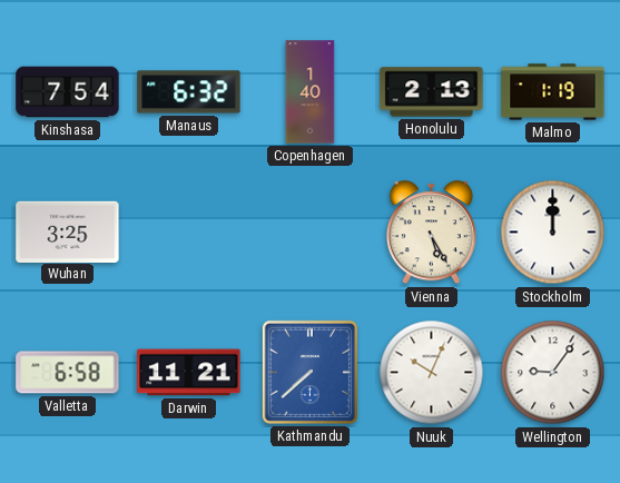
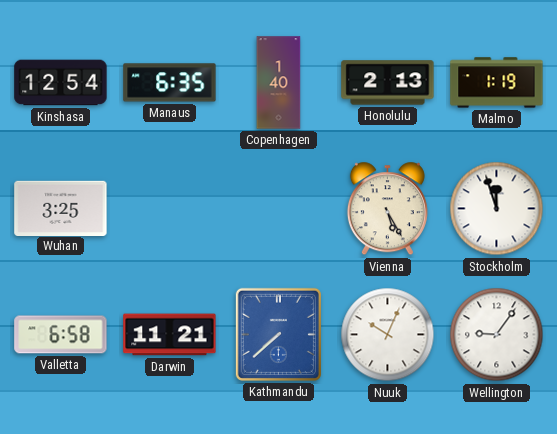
Kinshasa: 7:54 -> 12:54
Manaus: 6:32 -> 6:35
Stockholm: 12:00 -> 11:57
